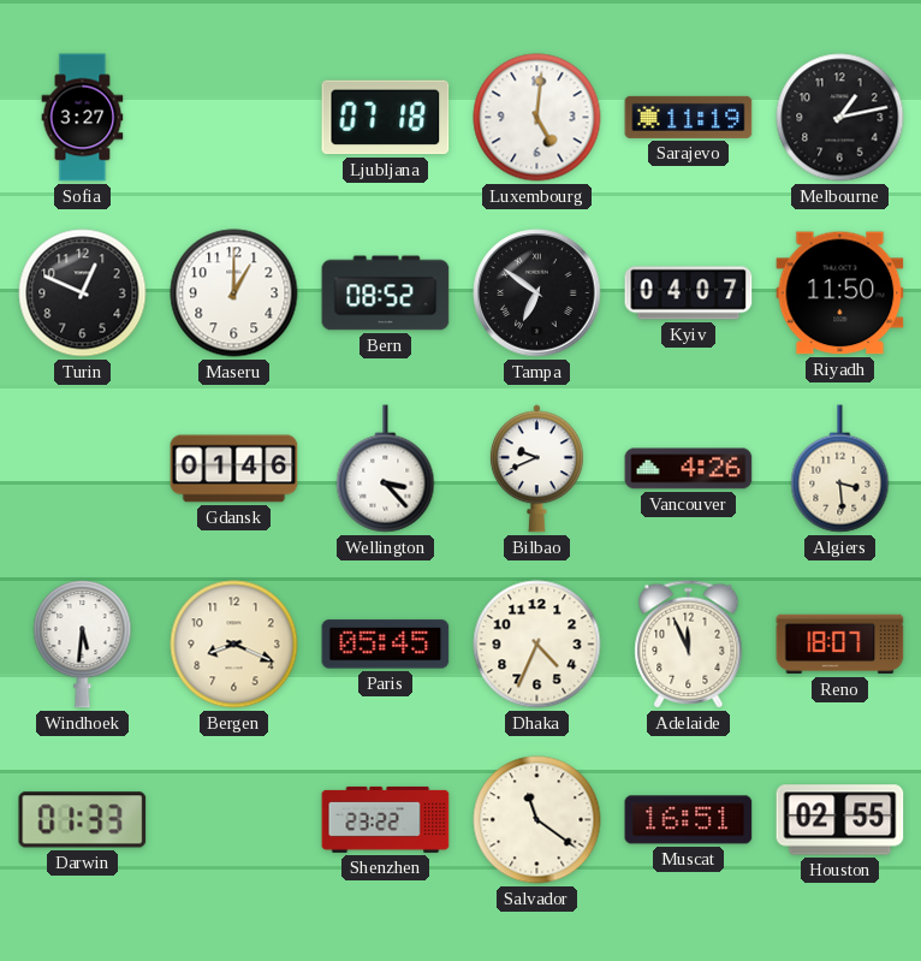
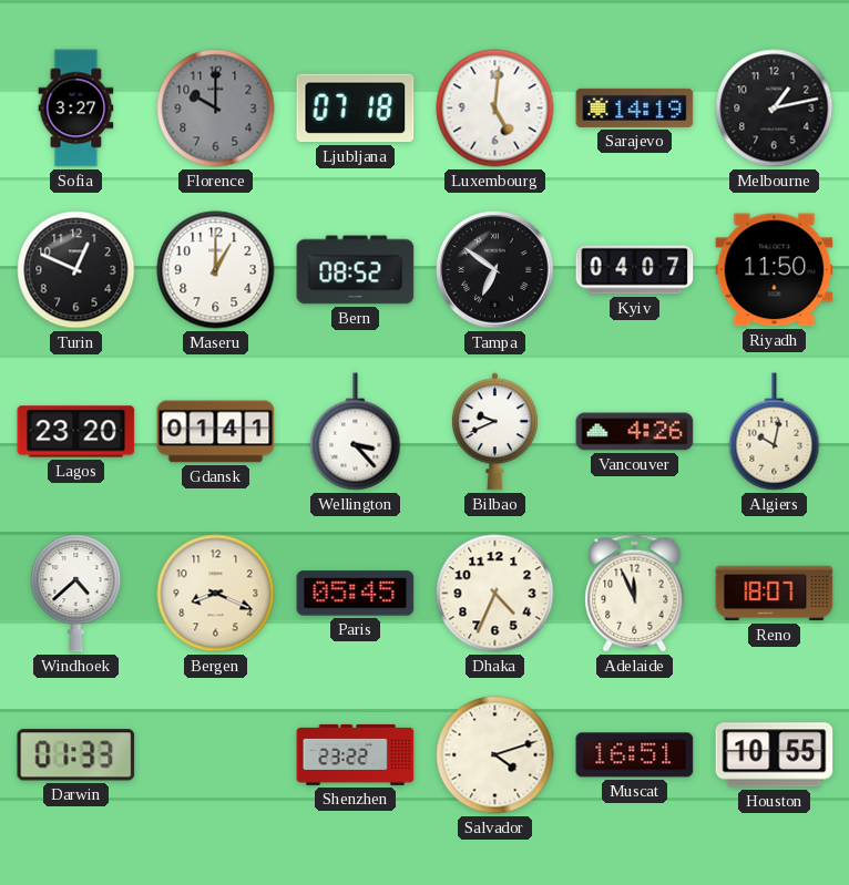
Florence: none -> 10:00
Sarajevo: 11:19 -> 14:19
Lagos: none -> 23:20
Gdansk: 01:46 -> 01:41
Algiers: 3:29 -> 10:02
Windhoek: 5:31 -> 4:38
Salvador: 11:21 -> 4:12
Houston: 02:55 -> 10:55
